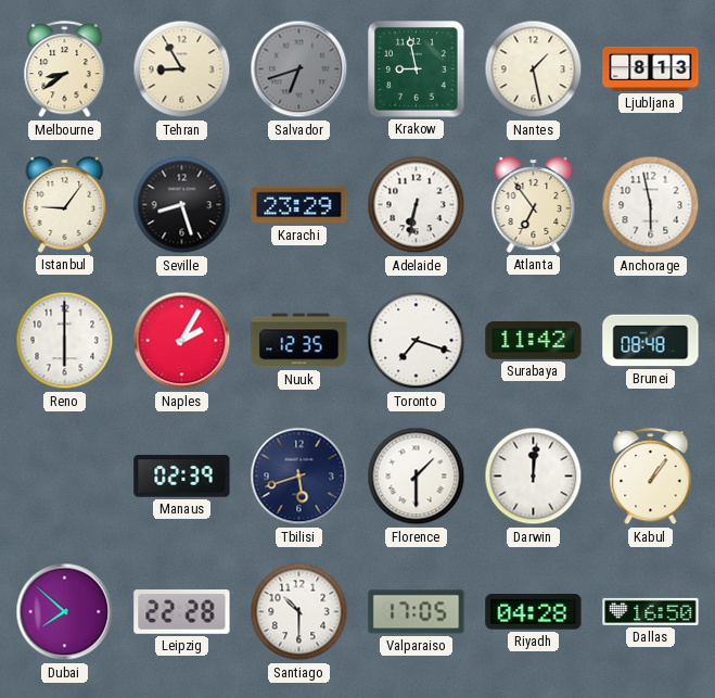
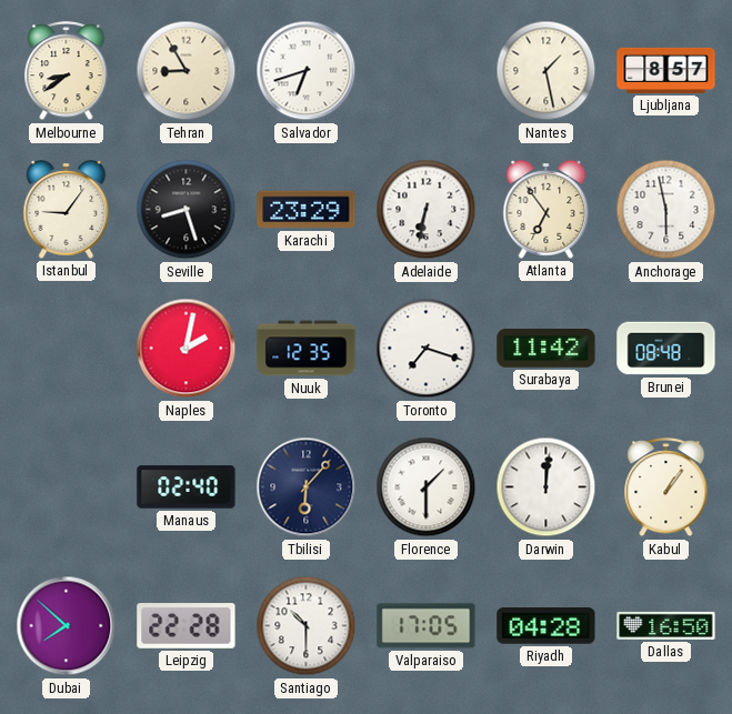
Salvador dial: grey -> white
Krakow: 8:58 -> none
Ljubljana: 8:13 -> 8:57
Reno: 6:00 -> none
Naples: 2:05 -> 2:02
Manaus: 02:39 -> 02:40
Tbilisi: 5:42 -> 6:07
